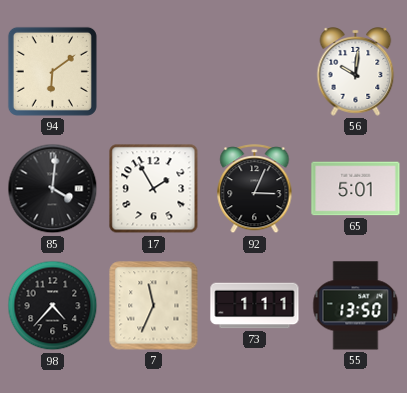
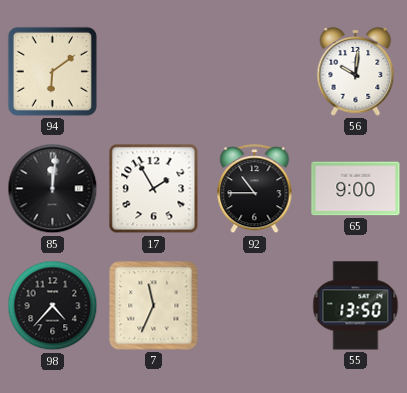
85: 4:01 -> 12:01
92: 3:04 -> 10:45
65: 5:01 -> 9:00
73: 1:11 -> none
